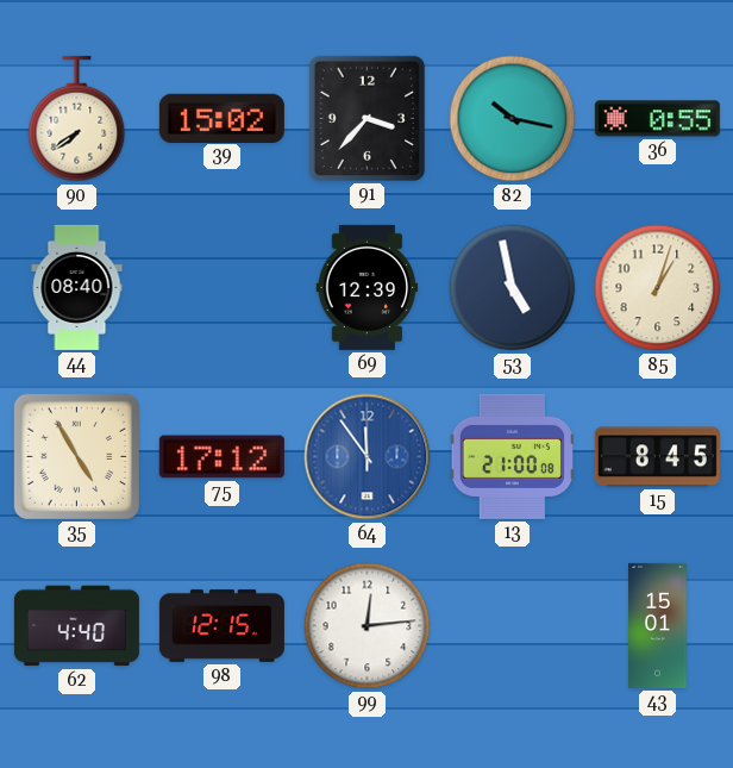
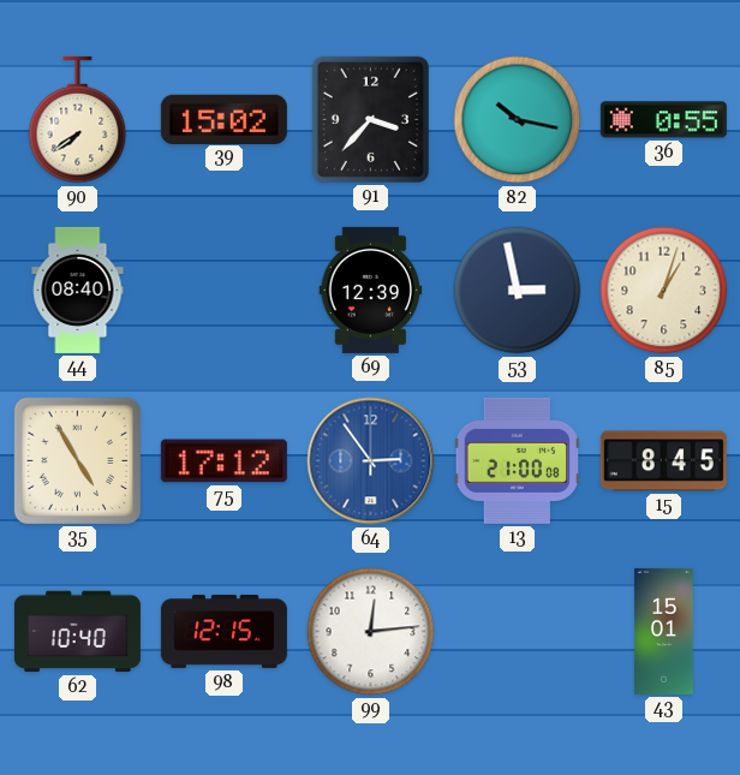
53: 4:58 -> 2:58
64: 11:54 -> 2:54
62: 4:40 -> 10:40
